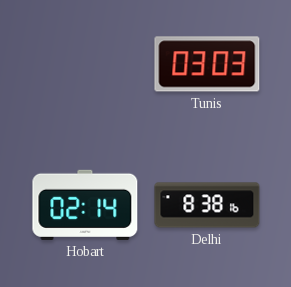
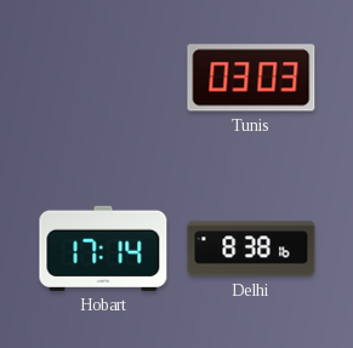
Hobart: 02:14 -> 17:14
